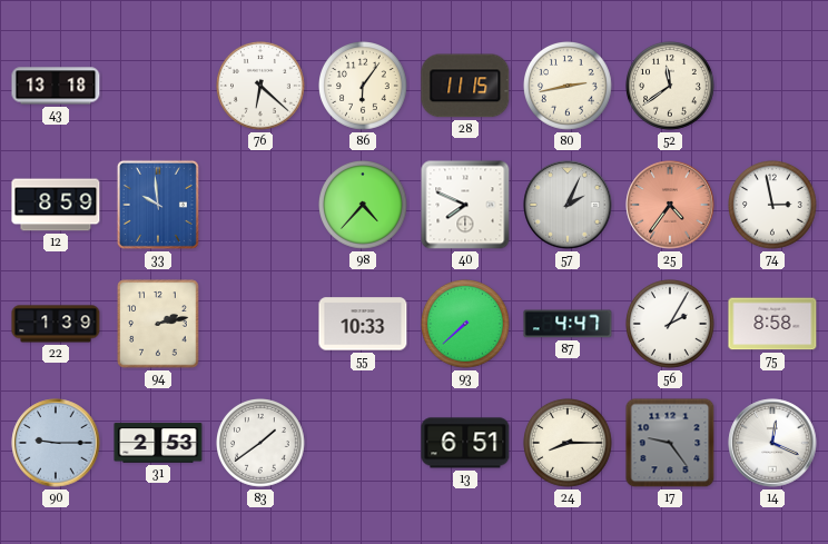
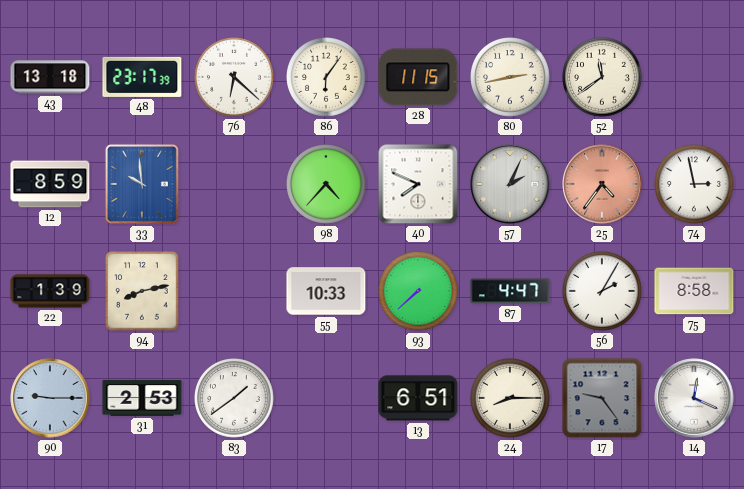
48: none -> 23:17
94: 2:13 -> 8:13
